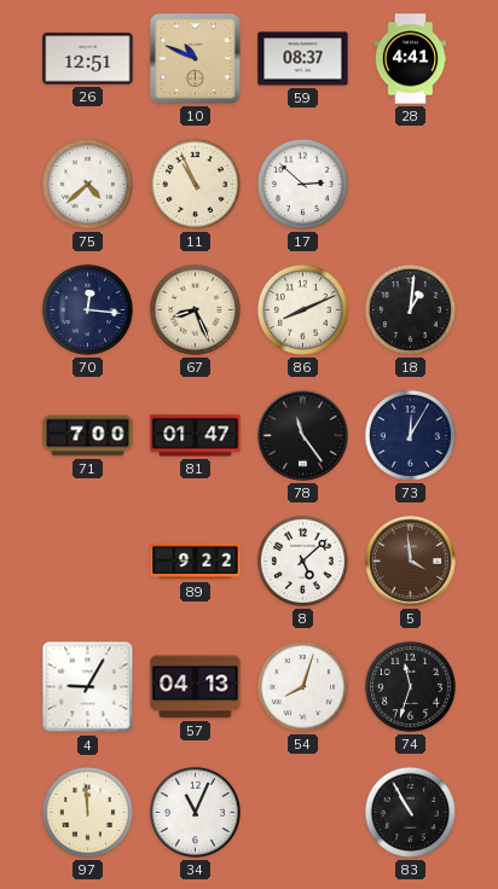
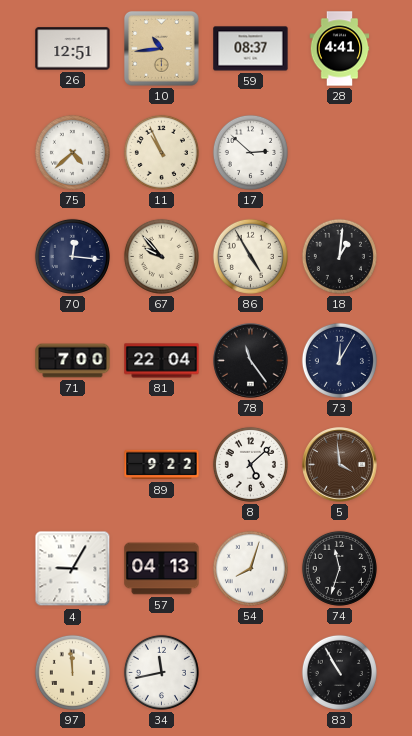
10: 10:49 -> 10:44
67: 8:26 -> 9:53
86: 8:11 -> 4:55
81: 01:47 -> 22:04
34: 11:04 -> 11:43
